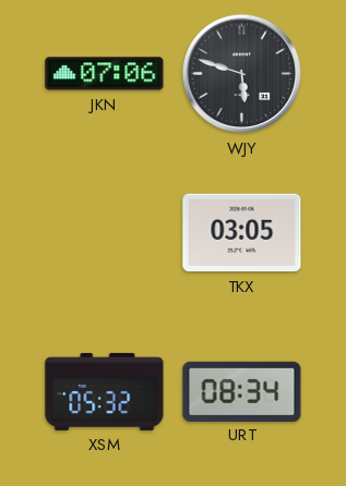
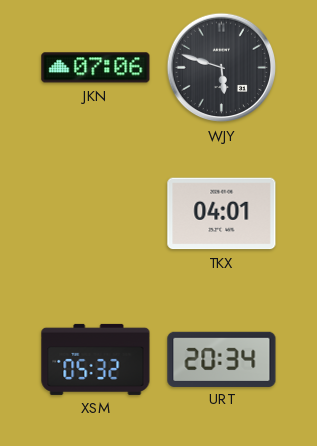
TKX: 03:05 -> 04:01
URT: 08:34 -> 20:34
